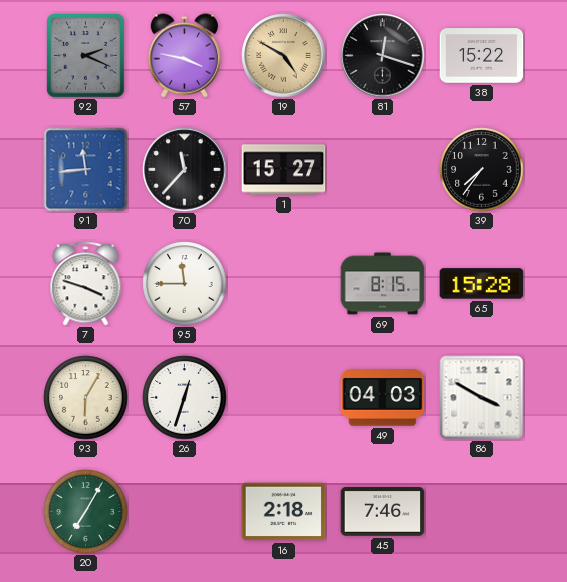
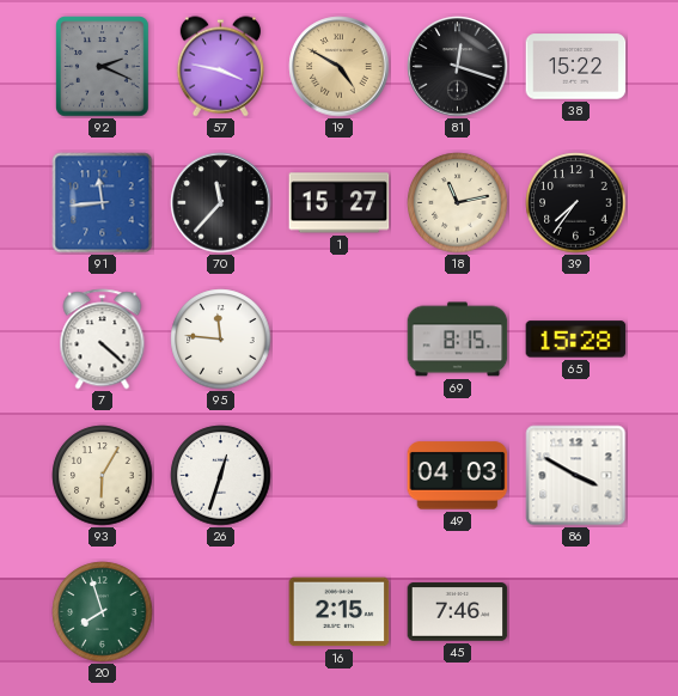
18: none -> 11:13
7: 3:48 -> 4:22
95: 11:45 -> 11:46
20: 7:05 -> 7:57
16: 2:18 -> 2:15
